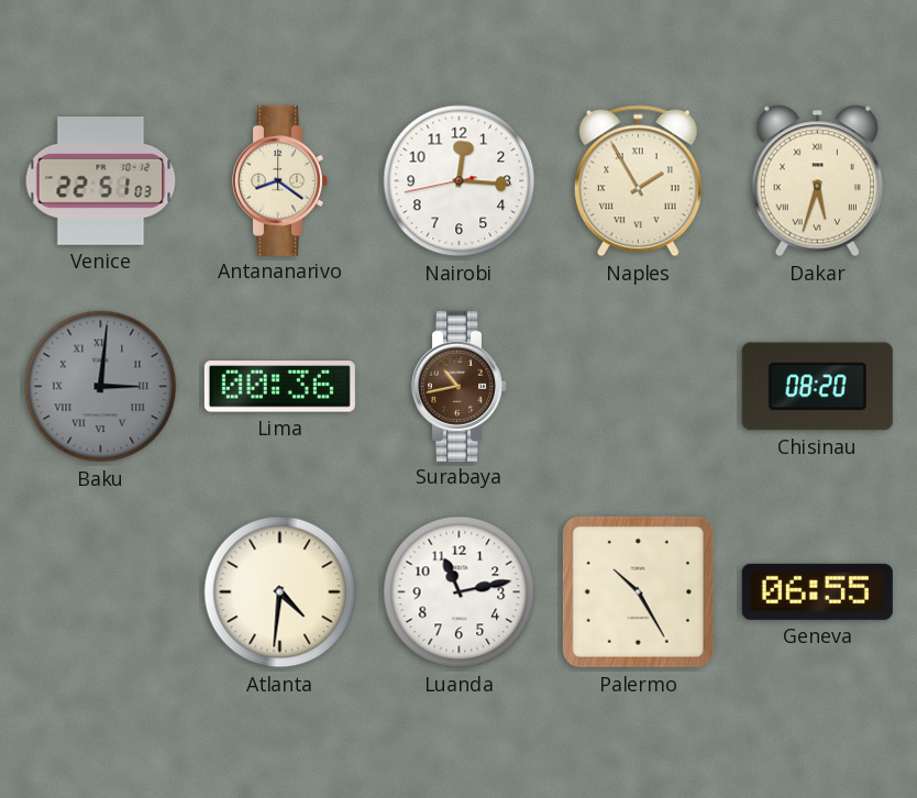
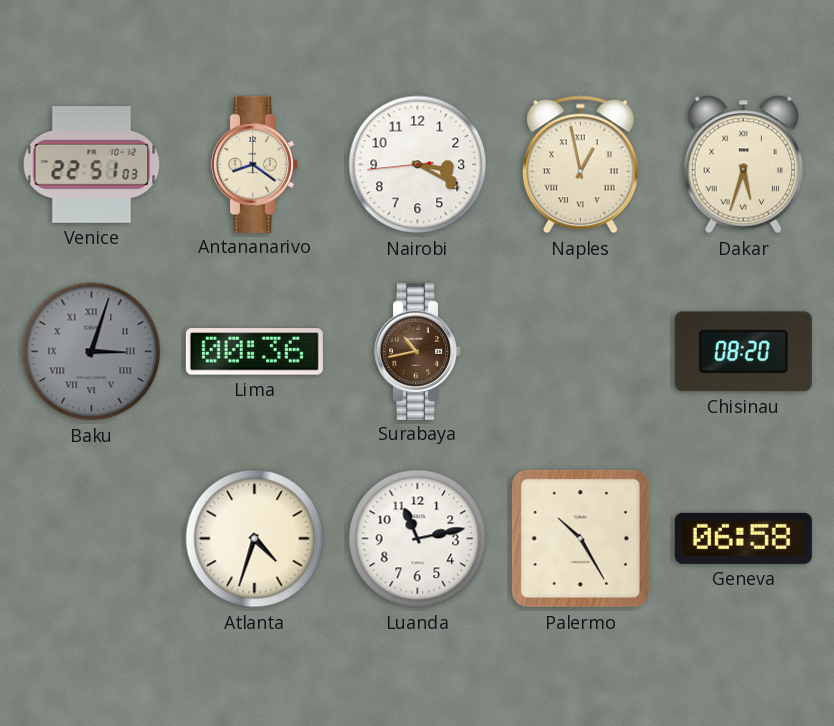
Nairobi: 12:15 -> 3:19
Naples: 1:55 -> 12:58
Baku: 3:01 -> 3:03
Atlanta: 4:31 -> 4:33
Geneva: 06:55 -> 06:58
